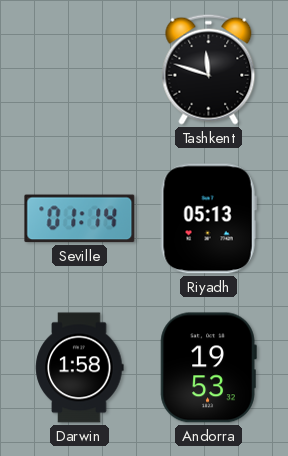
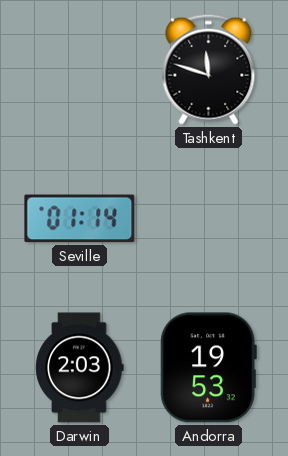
Riyadh: 05:13 -> none
Darwin: 1:58 -> 2:03
